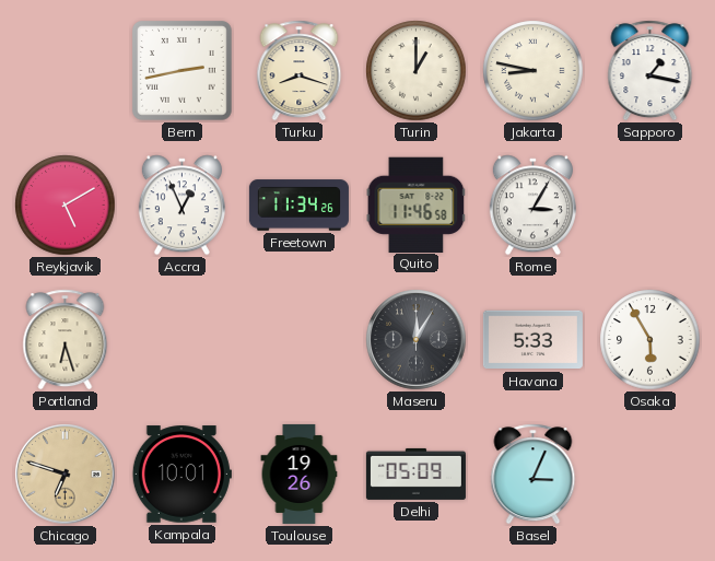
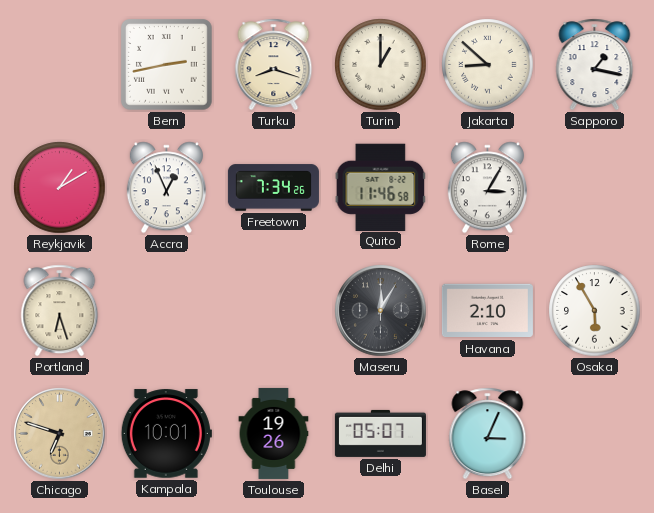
Jakarta: 8:47 -> 8:52
Reykjavik: 5:10 -> 1:10
Freetown: 11:34 -> 7:34
Havana: 5:33 -> 2:10
Delhi: 05:09 -> 05:07
